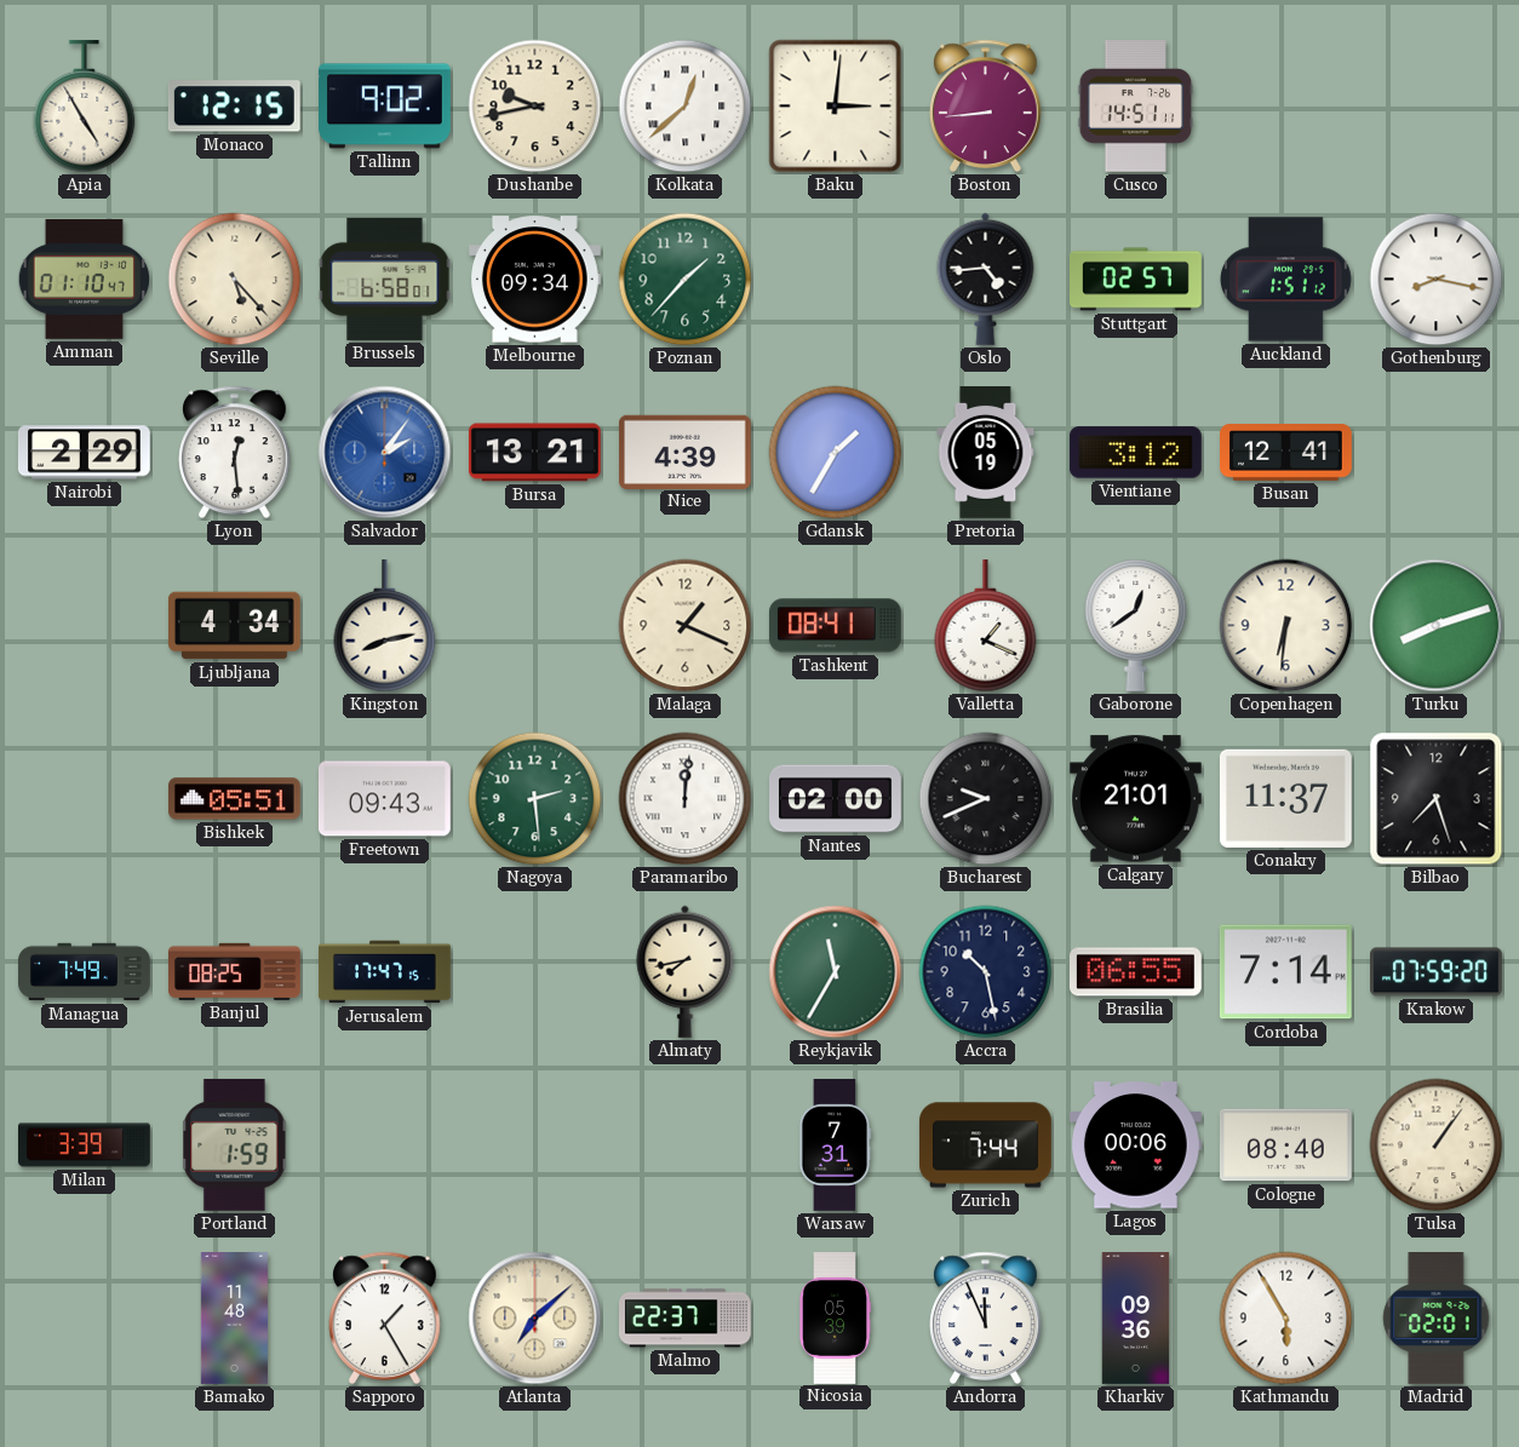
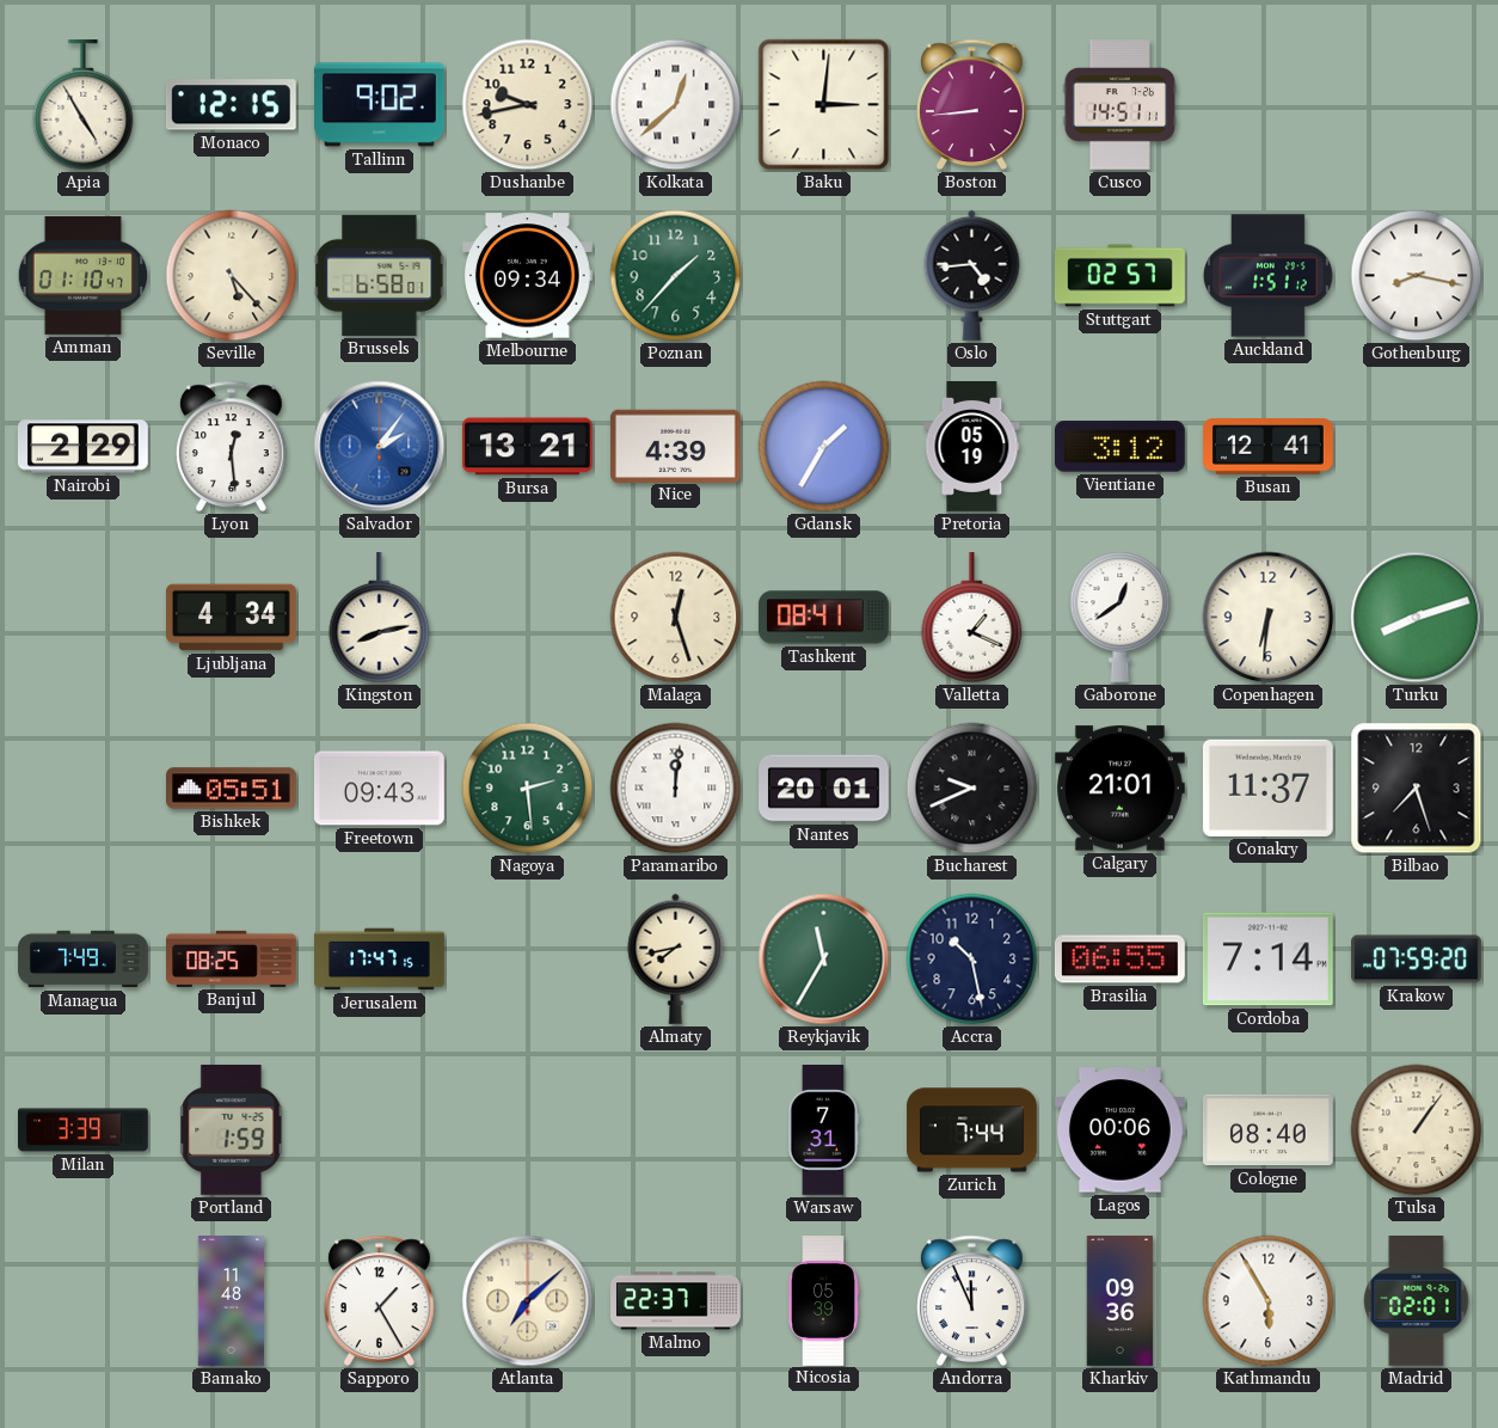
Malaga: 1:19 -> 12:27
Nantes: 02:00 -> 20:01
